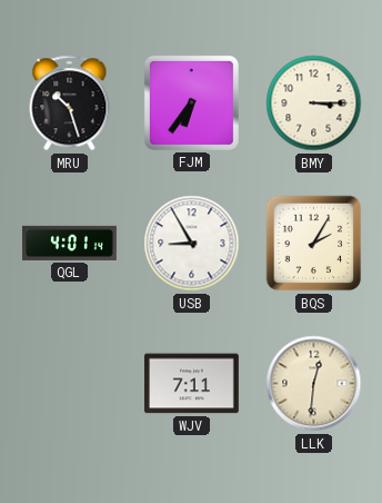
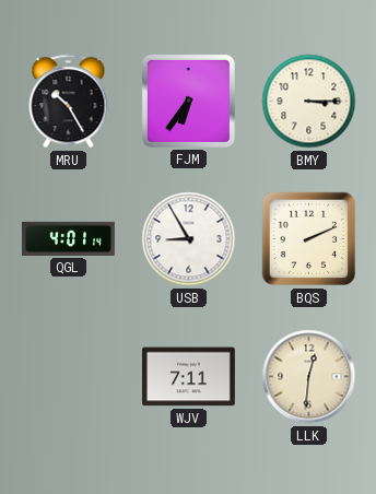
MRU: 10:27 -> 10:25
BQS: 2:05 -> 2:11
